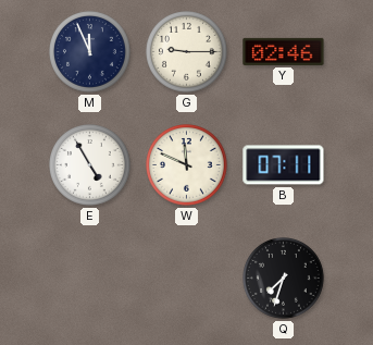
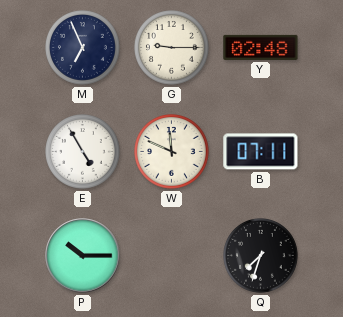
M: 11:56 -> 6:56
Y: 02:46 -> 02:48
P: none -> 10:15
